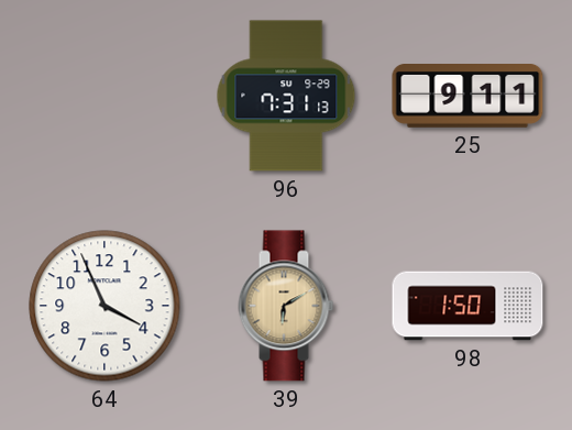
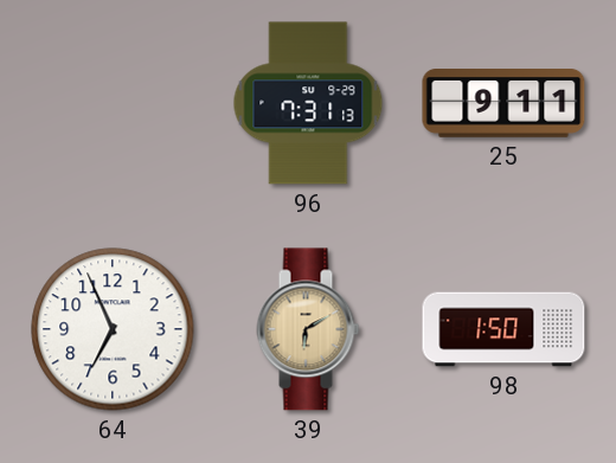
64: 3:56 -> 6:56
